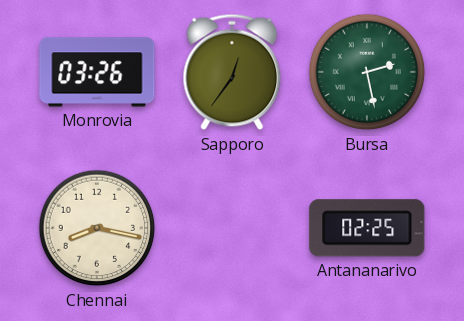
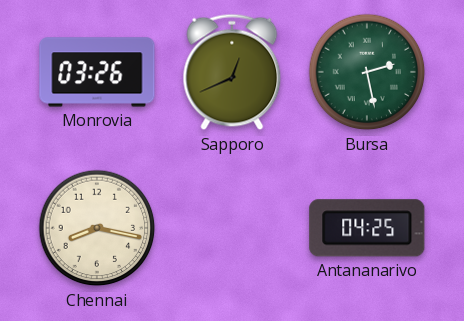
Sapporo: 12:36 -> 12:41
Antananarivo: 02:25 -> 04:25
